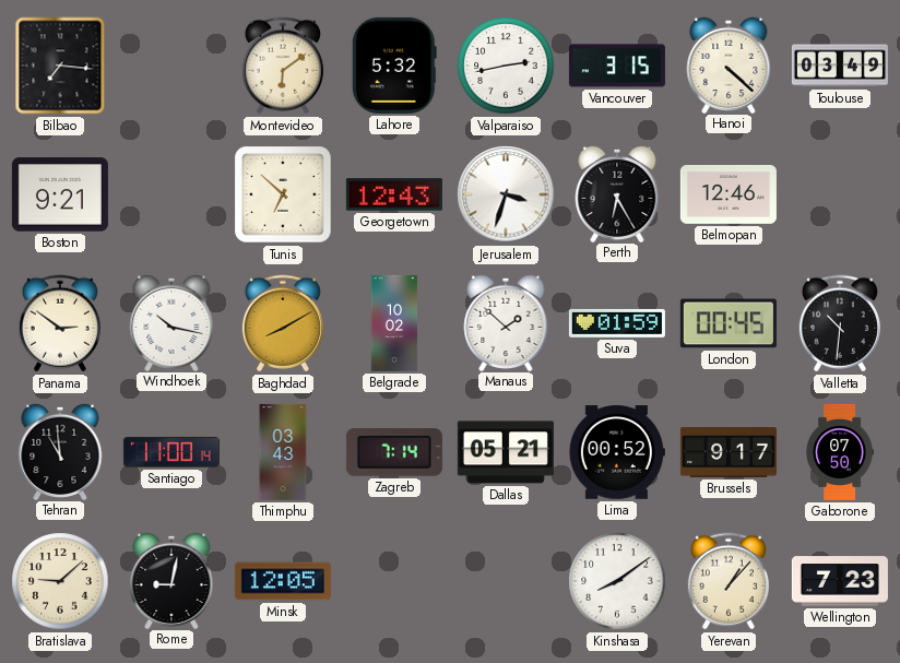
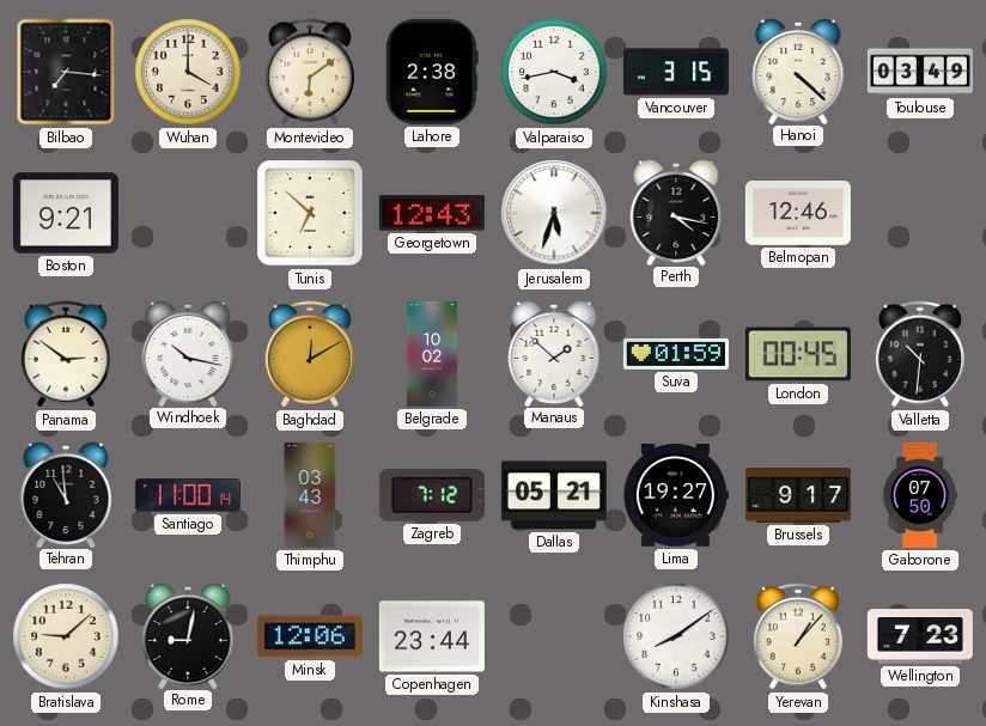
Wuhan: none -> 4:00
Lahore: 5:32 -> 2:38
Valparaiso: 2:43 -> 3:43
Jerusalem: 3:33 -> 5:33
Perth: 6:25 -> 4:17
Baghdad: 8:10 -> 12:10
Zagreb: 7:14 -> 7:12
Lima: 00:52 -> 19:27
Minsk: 12:05 -> 12:06
Copenhagen: none -> 23:44
